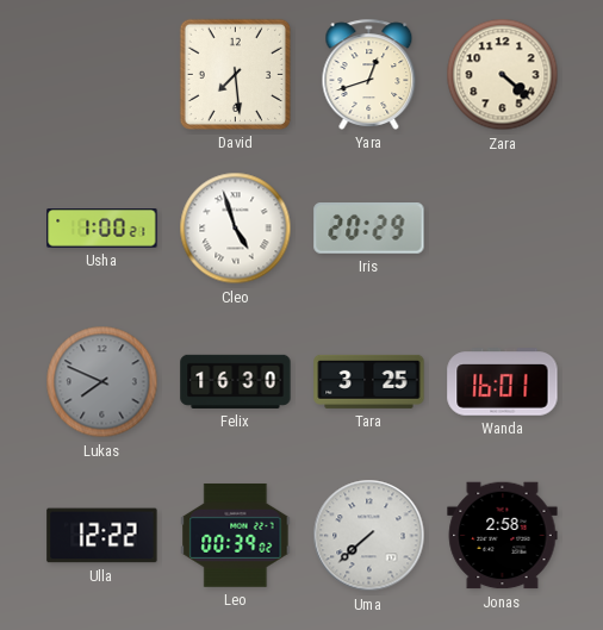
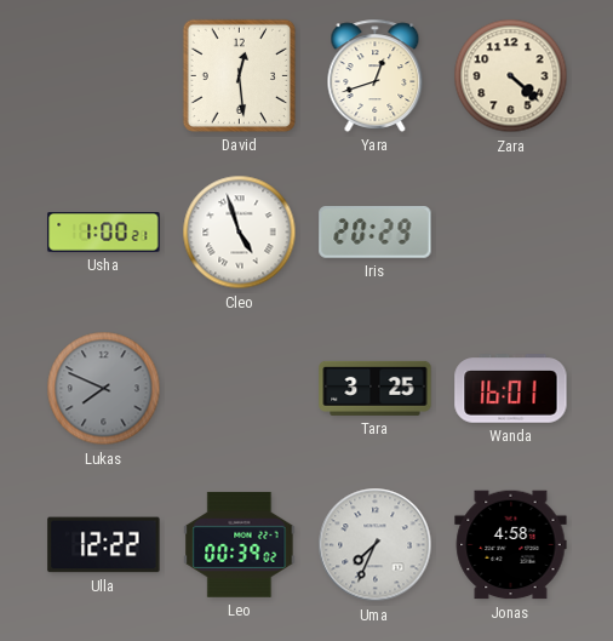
David: 7:29 -> 12:29
Felix: 16:30 -> none
Uma: 7:38 -> 7:34
Jonas: 2:58 -> 4:58
